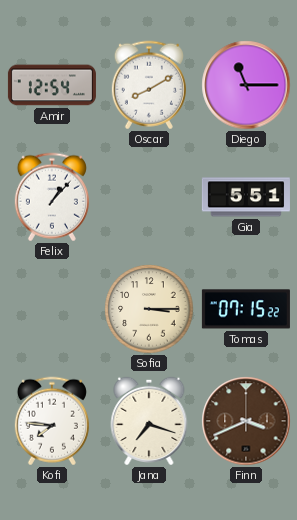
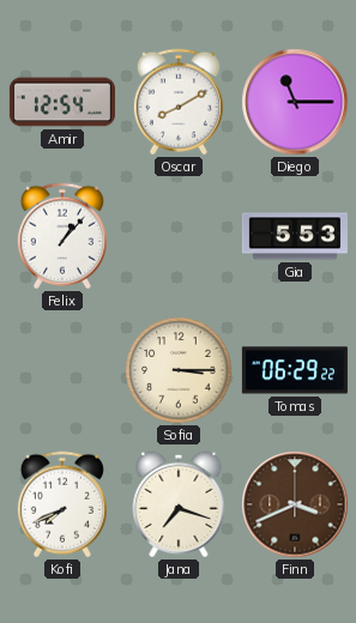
Gia: 5:51 -> 5:53
Tomas: 07:15 -> 06:29
Kofi: 7:46 -> 7:41
